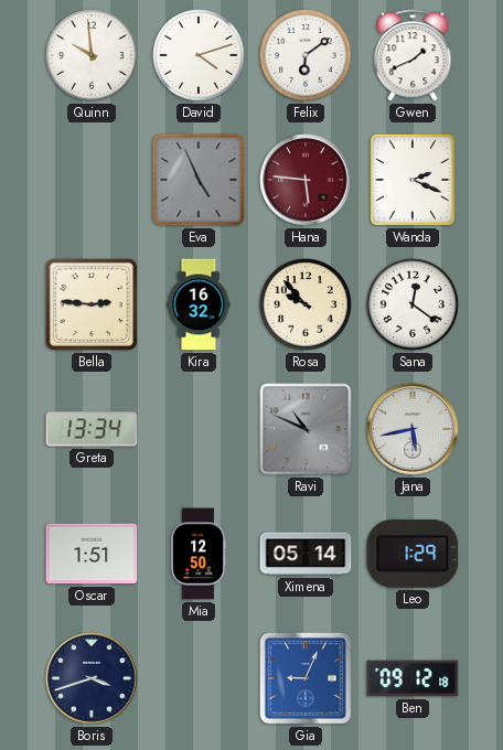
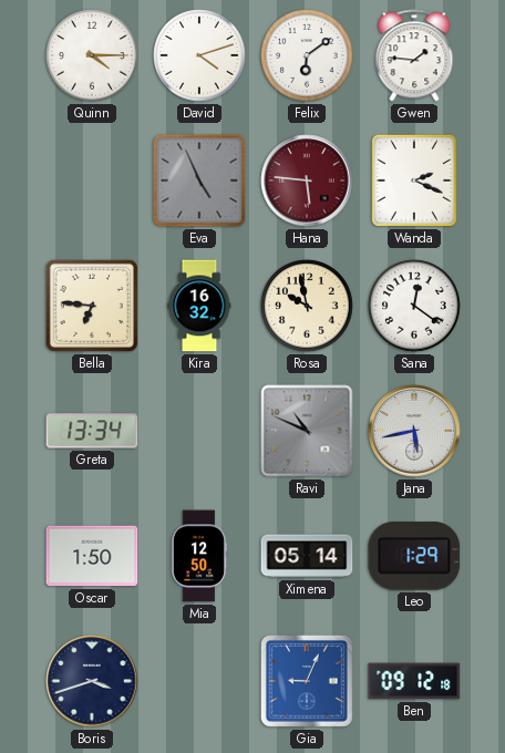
Quinn: 9:59 -> 4:15
Gwen: 1:41 -> 1:46
Bella: 2:46 -> 6:46
Rosa: 9:53 -> 9:58
Oscar: 1:51 -> 1:50
